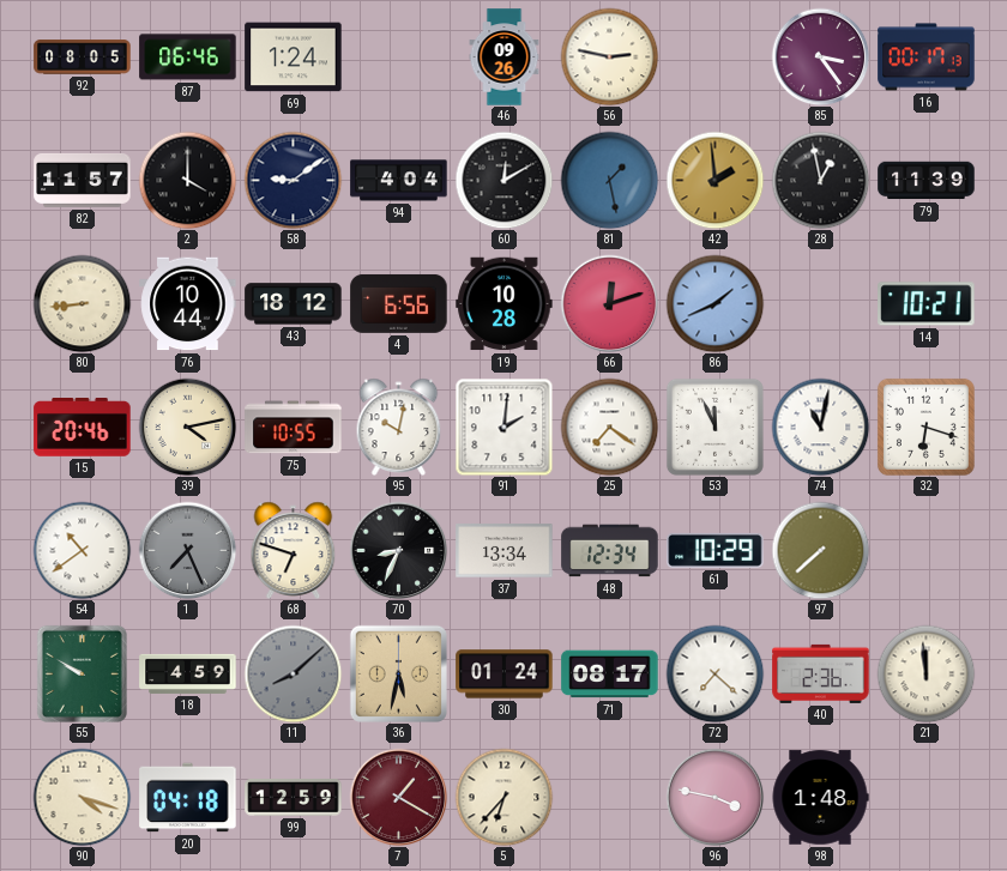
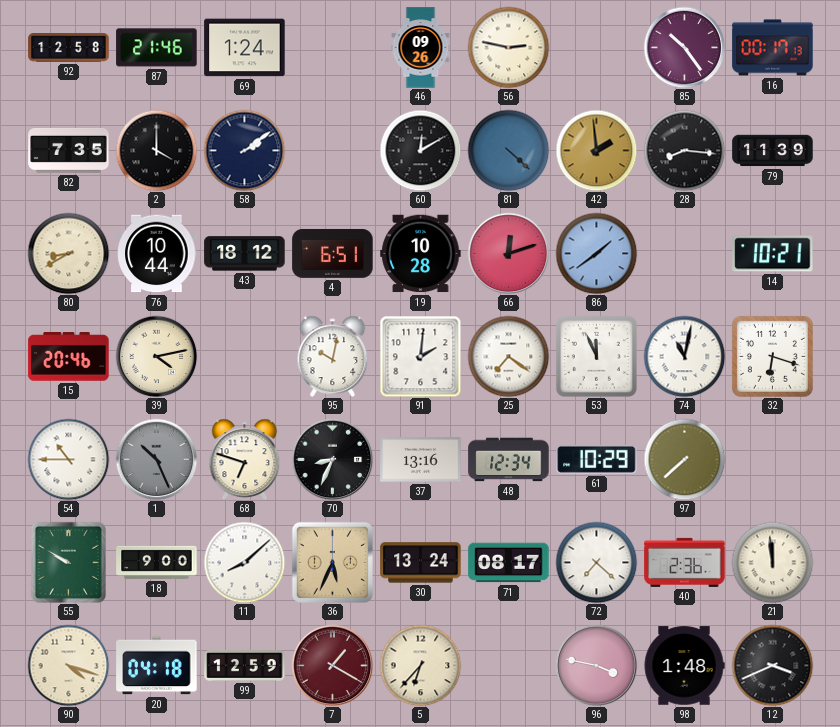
92: 08:05 -> 12:58
87: 06:46 -> 21:46
85: 3:24 -> 10:24
82: 11:57 -> 7:35
58: 9:09 -> 2:09
94: 4:04 -> none
81: 1:28 -> 4:22
28: 12:58 -> 8:16
80: 8:44 -> 8:40
4: 6:56 -> 6:51
86: 1:41 -> 1:39
75: 10:55 -> none
54: 10:39 -> 10:45
1: 7:26 -> 10:26
37: 13:34 -> 13:16
18: 4:59 -> 9:00
11 dial: grey -> white
36: 5:32 -> 5:34
30: 01:24 -> 13:24
12: none -> 3:41
